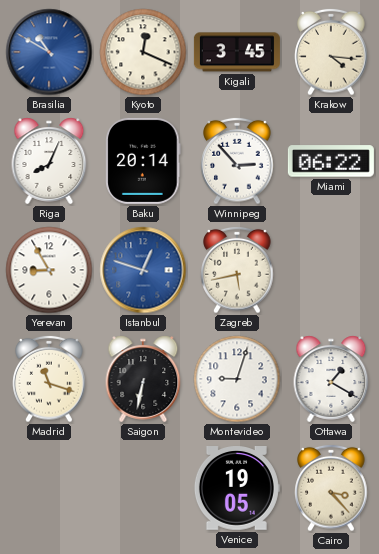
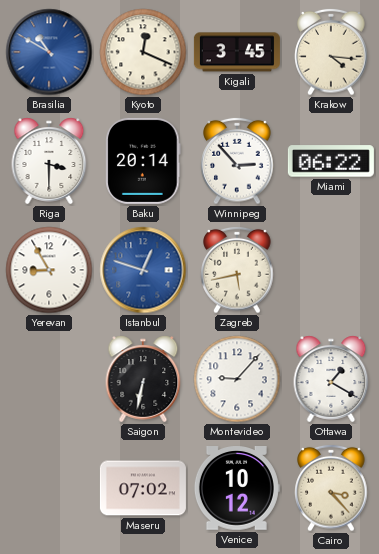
Riga: 8:04 -> 3:30
Madrid: 11:18 -> none
Montevideo: 9:03 -> 9:07
Maseru: none -> 07:02
Venice: 19:05 -> 10:12
